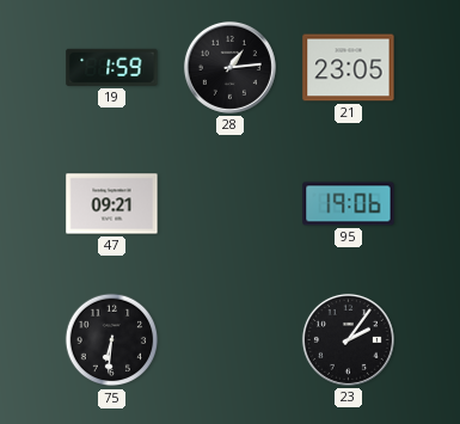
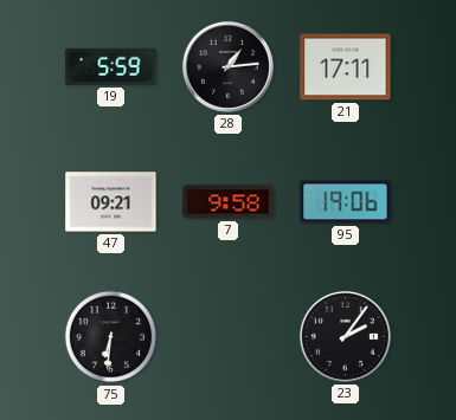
19: 1:59 -> 5:59
21: 23:05 -> 17:11
7: none -> 9:58
